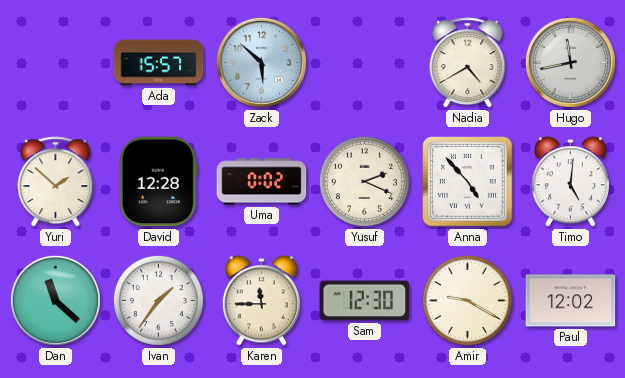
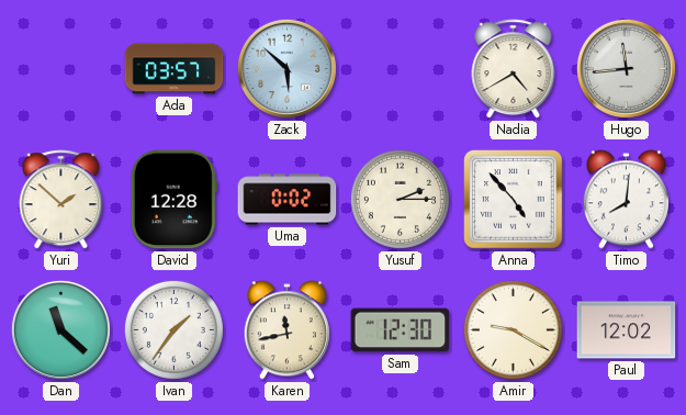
Ada: 15:57 -> 03:57
Hugo: 11:43 -> 11:44
Yusuf: 2:19 -> 2:15
Timo: 5:01 -> 8:01
Karen: 11:45 -> 11:43
